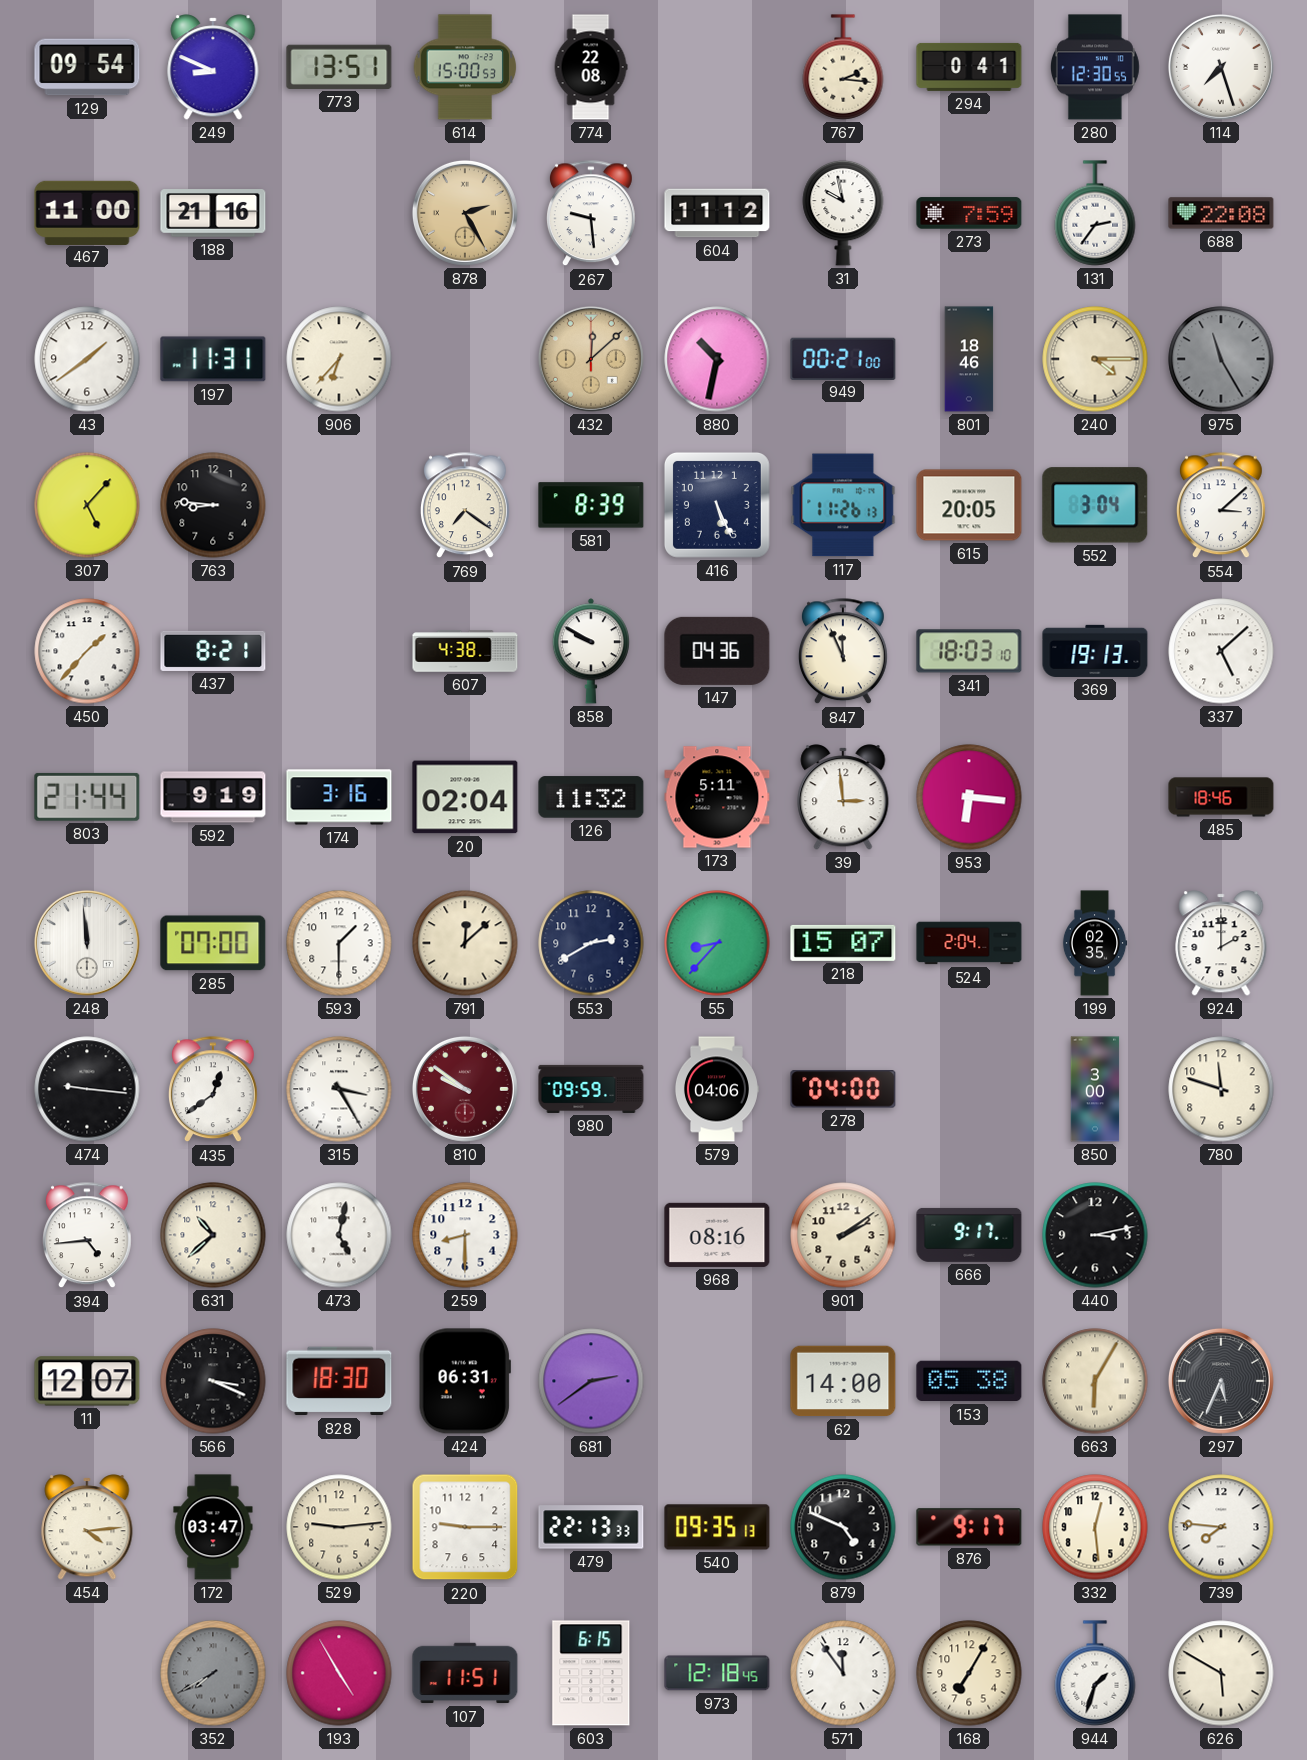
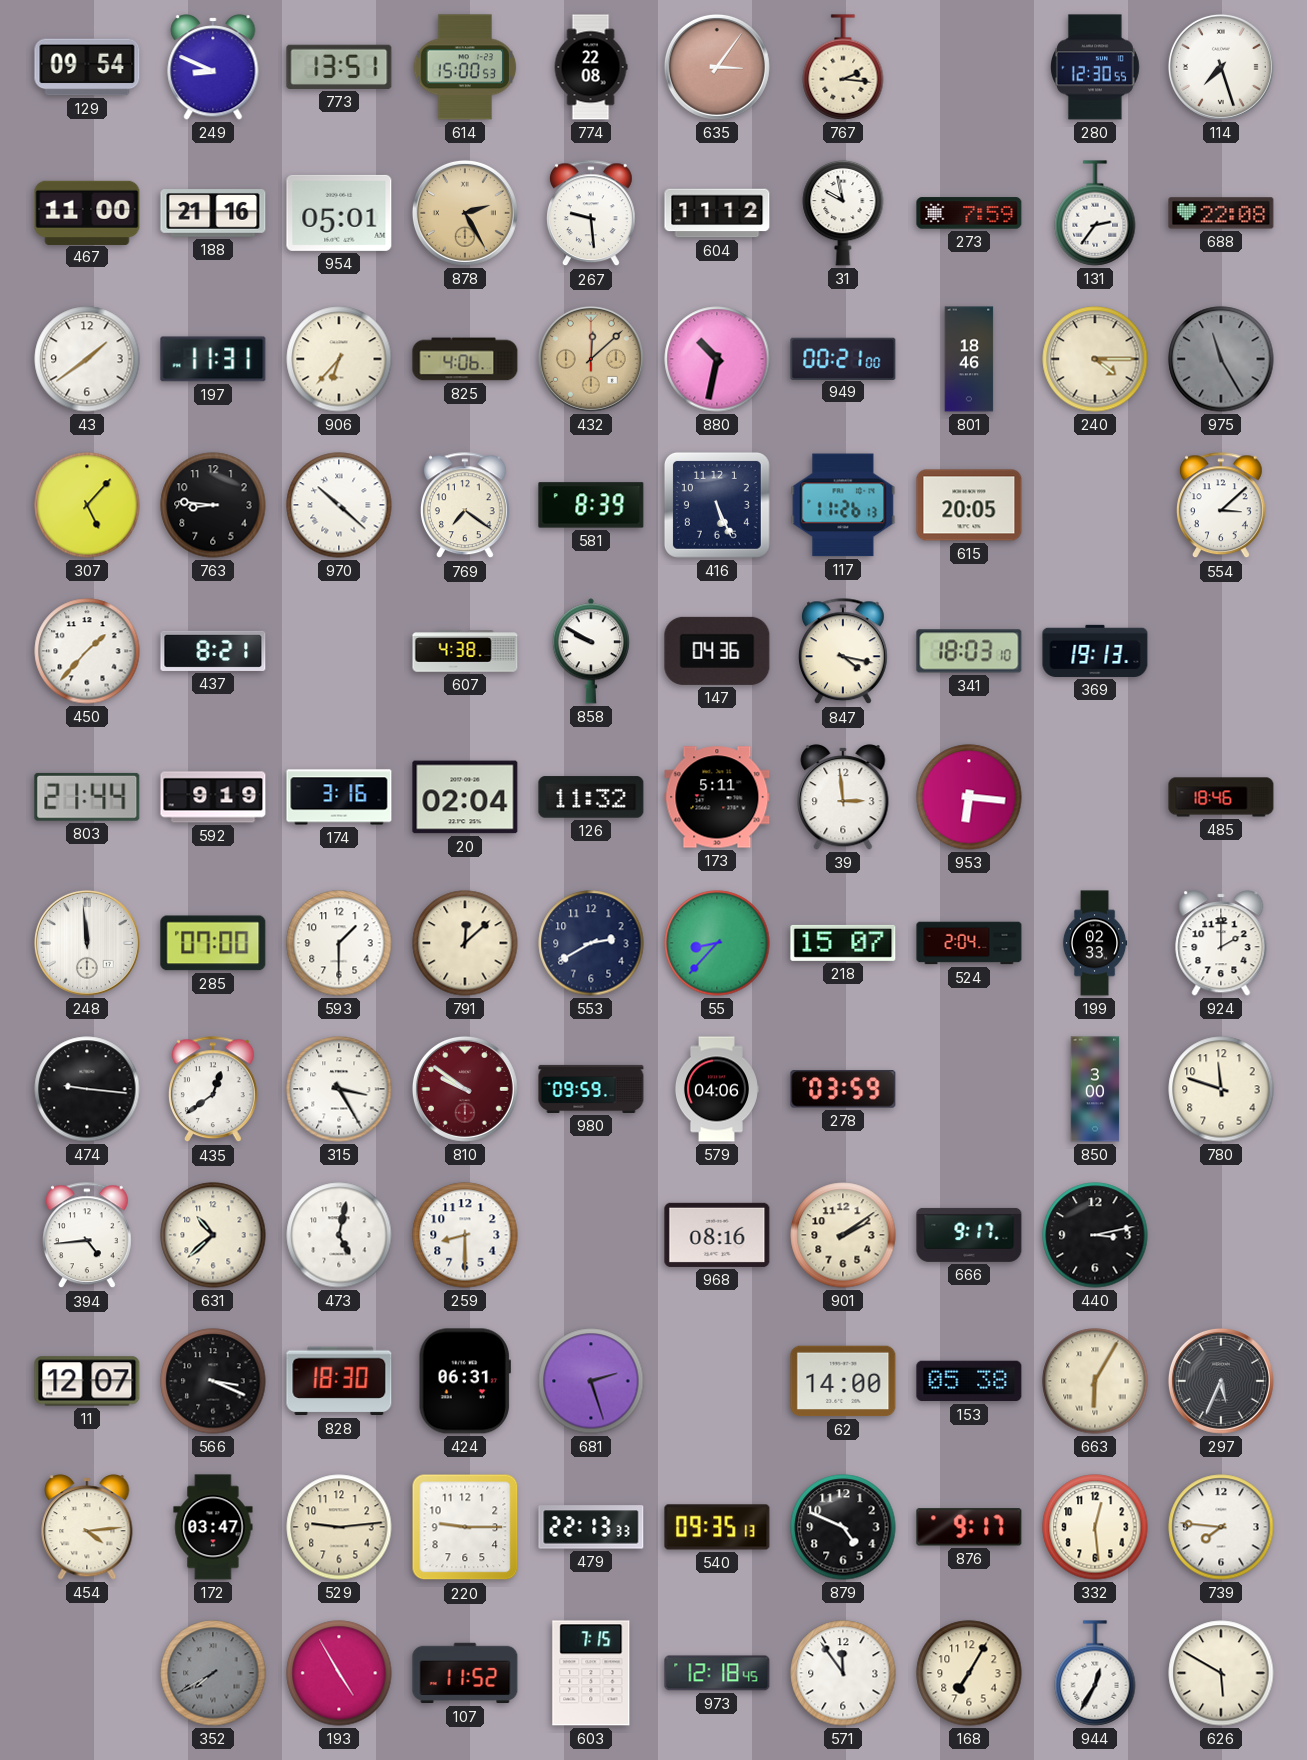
635: none -> 3:06
294: 0:41 -> none
954: none -> 05:01
825: none -> 4:06
970: none -> 10:22
552: 3:04 -> none
847: 11:56 -> 4:17
337: 5:08 -> none
199: 02:35 -> 02:33
278: 04:00 -> 03:59
681: 2:39 -> 2:27
107: 11:51 -> 11:52
603: 6:15 -> 7:15
944: 1:33 -> 12:35
